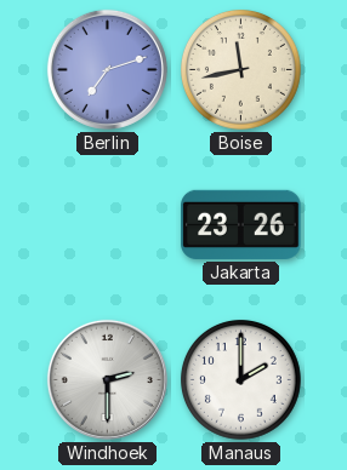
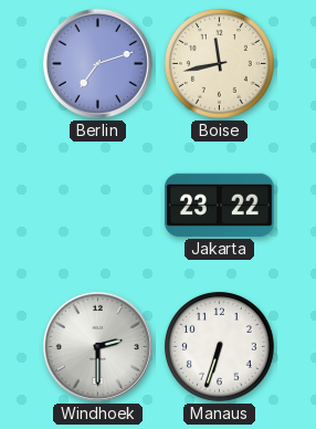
Jakarta: 23:26 -> 23:22
Manaus: 2:00 -> 6:33
